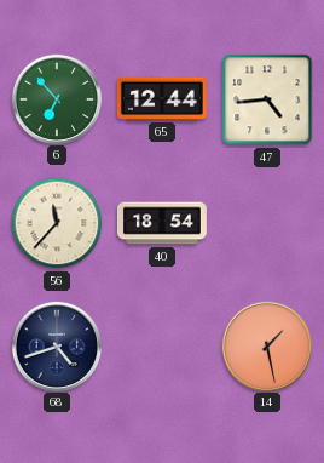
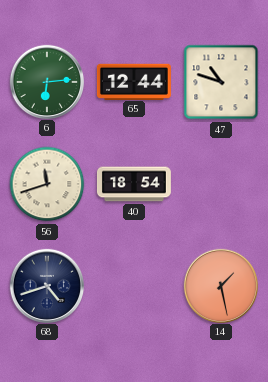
6: 6:53 -> 6:14
47: 4:44 -> 10:48
56: 11:37 -> 11:42
